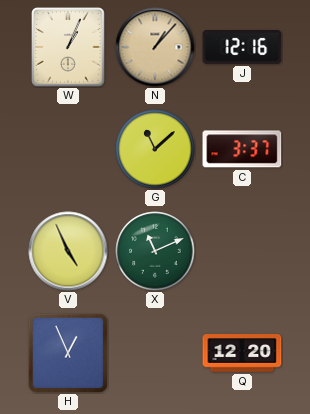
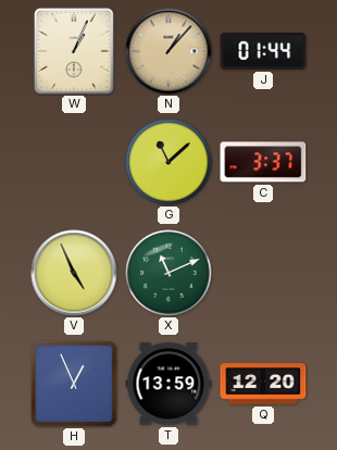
J: 12:16 -> 01:44
T: none -> 13:59
